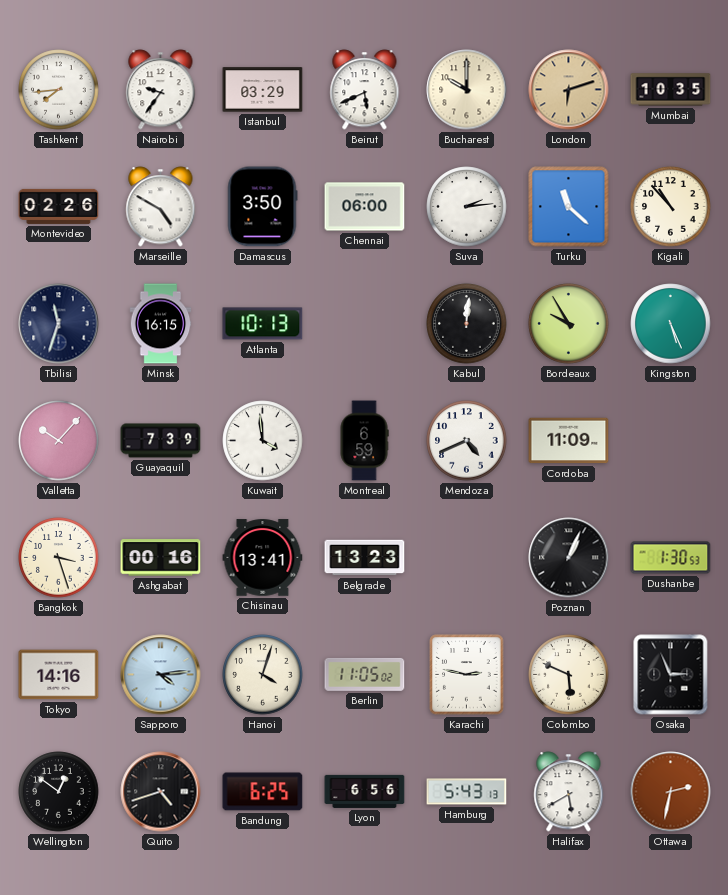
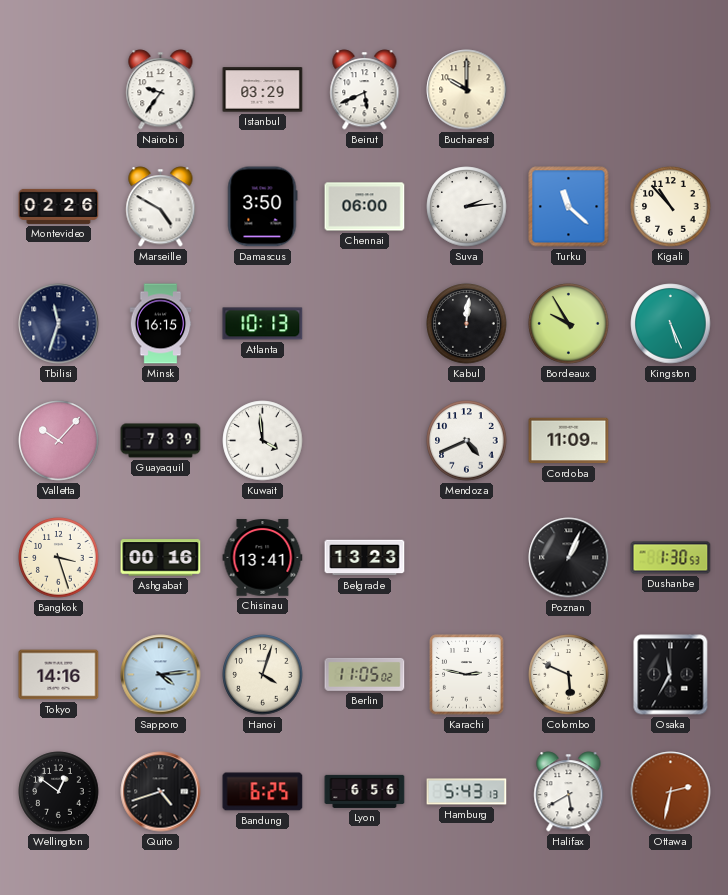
Tashkent: 7:44 -> none
London: 6:12 -> none
Mumbai: 10:35 -> none
Montreal: 6:59 -> none
Osaka: 2:56 -> 11:35
